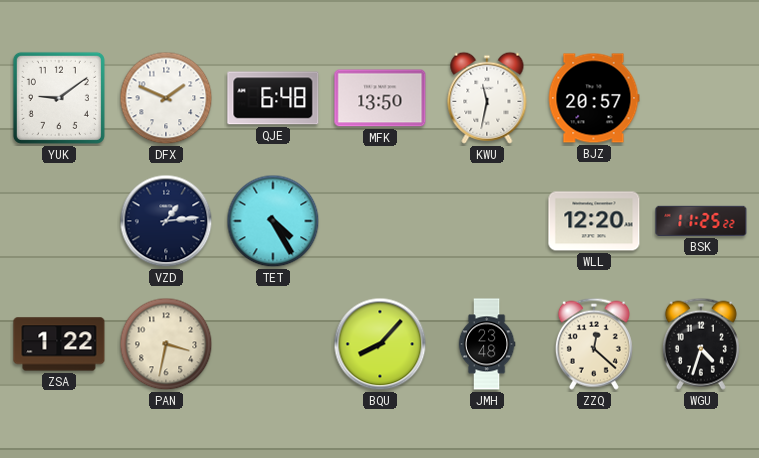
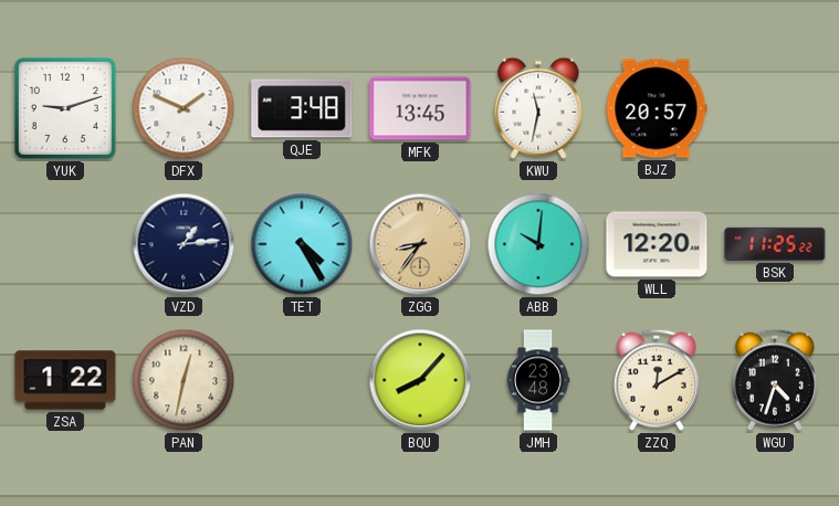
YUK: 9:09 -> 9:12
QJE: 6:48 -> 3:48
MFK: 13:50 -> 13:45
ZGG: none -> 8:36
ABB: none -> 10:01
PAN: 3:32 -> 12:32
ZZQ: 12:22 -> 12:10
